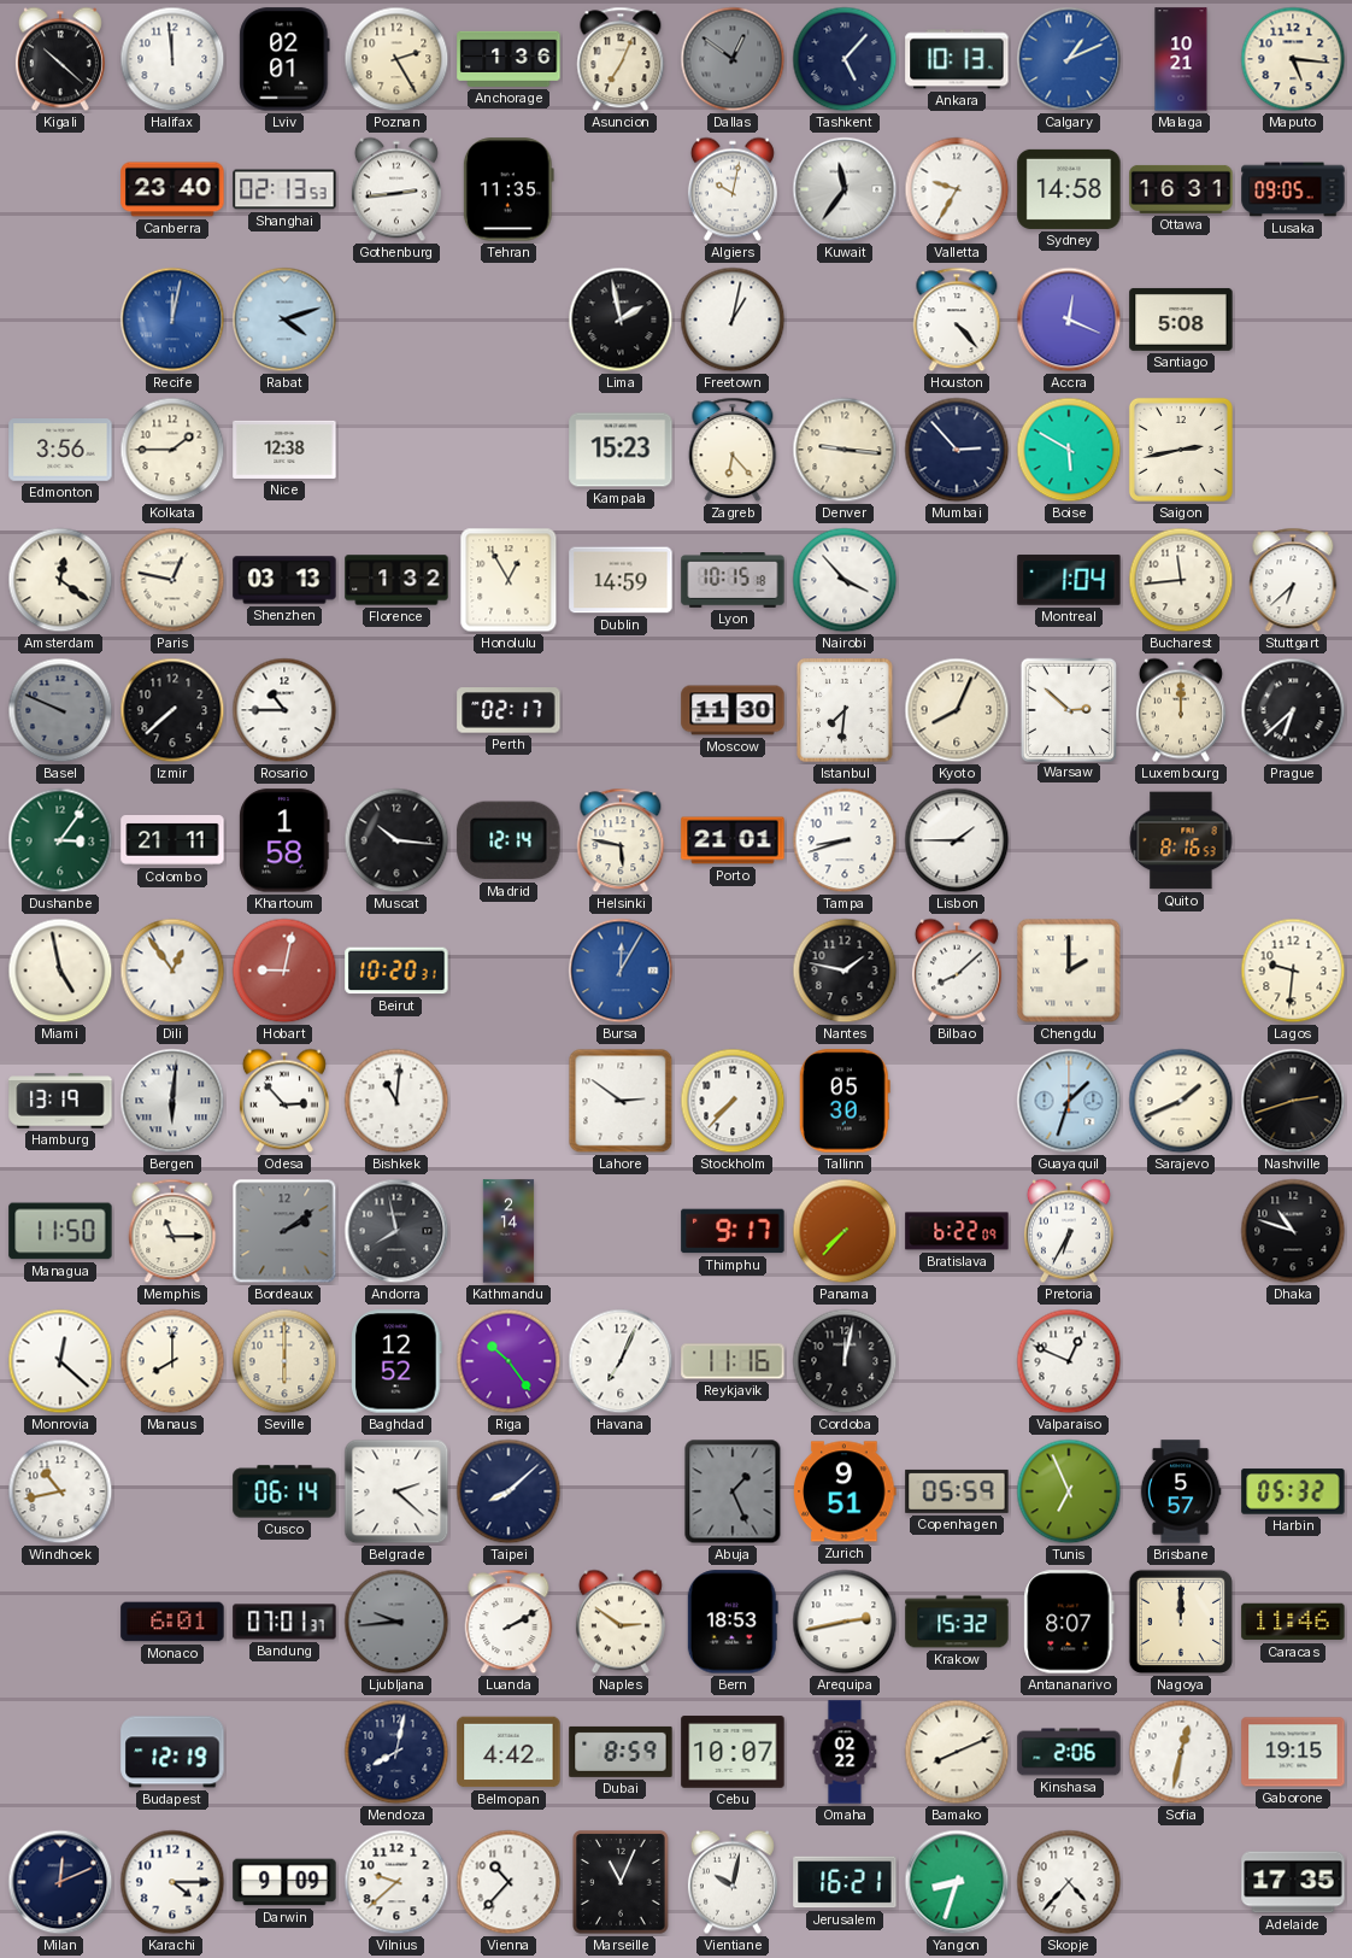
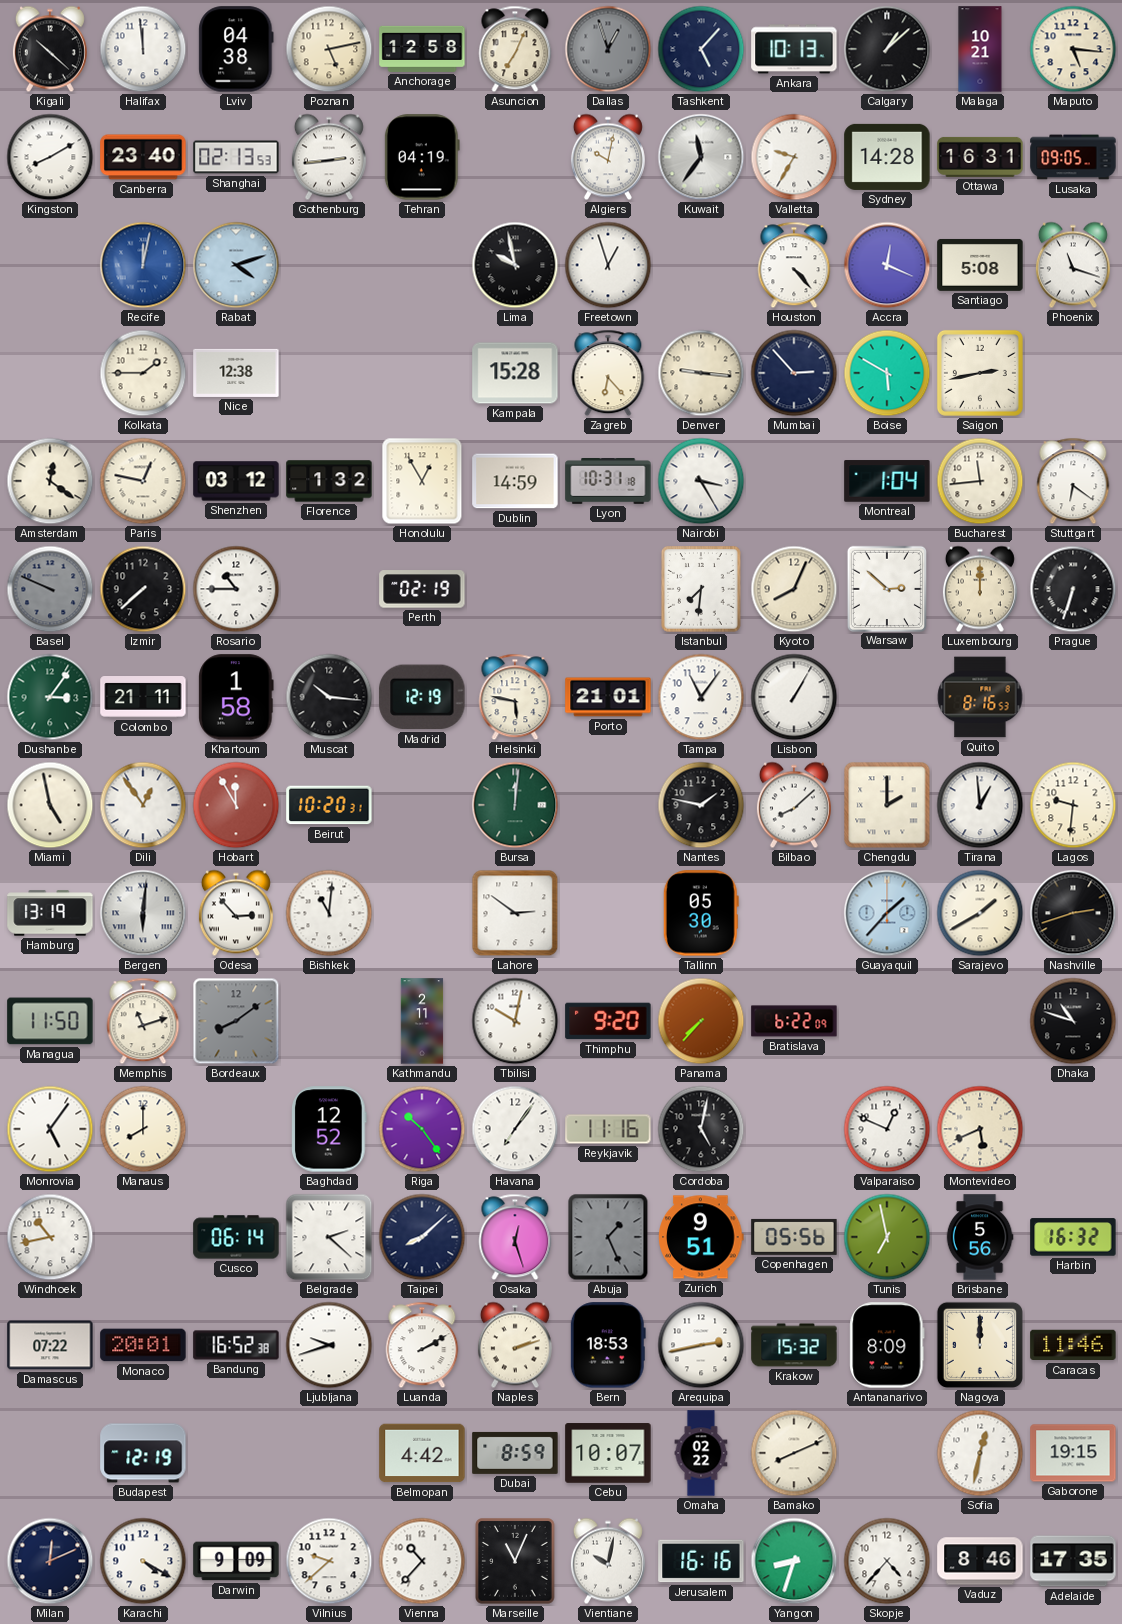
Lviv: 02:01 -> 04:38
Poznan: 2:25 -> 5:13
Anchorage: 1:36 -> 12:58
Dallas: 12:51 -> 12:57
Calgary: 1:11 -> 1:08
Calgary dial: blue -> black
Kingston: none -> 8:10
Tehran: 11:35 -> 04:19
Sydney: 14:58 -> 14:28
Lima: 1:58 -> 9:58
Freetown: 1:02 -> 12:57
Phoenix: none -> 11:18
Edmonton: 3:56 -> none
Kampala: 15:23 -> 15:28
Shenzhen: 03:13 -> 03:12
Lyon: 10:15 -> 10:31
Nairobi: 3:53 -> 3:25
Stuttgart: 6:38 -> 6:21
Perth: 02:17 -> 02:19
Moscow: 11:30 -> none
Prague: 6:38 -> 6:33
Madrid: 12:14 -> 12:19
Tampa: 8:42 -> 11:06
Lisbon: 1:45 -> 1:05
Hobart: 9:02 -> 11:55
Bursa: 12:05 -> 12:01
Bursa dial: blue -> green
Tirana: none -> 12:59
Stockholm: 7:37 -> none
Guayaquil: 1:33 -> 1:37
Sarajevo: 1:41 -> 1:40
Memphis: 11:15 -> 11:12
Bordeaux: 2:09 -> 8:09
Andorra: 7:58 -> none
Kathmandu: 2:14 -> 2:11
Tbilisi: none -> 10:02
Thimphu: 9:17 -> 9:20
Pretoria: 6:35 -> none
Monrovia: 12:22 -> 5:06
Seville: 6:00 -> none
Havana: 7:04 -> 7:06
Cordoba: 12:02 -> 5:02
Montevideo: none -> 5:41
Osaka: none -> 12:27
Copenhagen: 05:59 -> 05:56
Tunis: 6:56 -> 6:58
Brisbane: 5:57 -> 5:56
Harbin: 05:32 -> 16:32
Damascus: none -> 07:22
Monaco: 6:01 -> 20:01
Bandung: 07:01 -> 16:52
Ljubljana: 9:44 -> 9:42
Ljubljana dial: grey -> white
Naples: 2:51 -> 2:12
Antananarivo: 8:07 -> 8:09
Mendoza: 8:02 -> none
Kinshasa: 2:06 -> none
Karachi: 4:15 -> 4:20
Jerusalem: 16:21 -> 16:16
Vaduz: none -> 8:46
